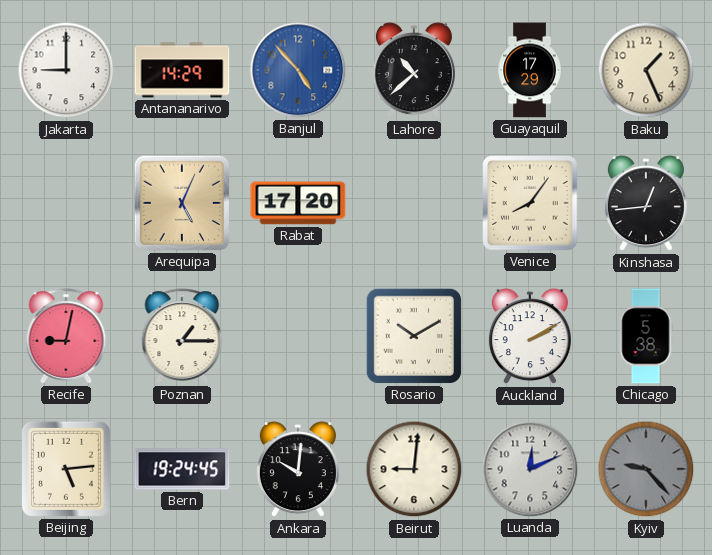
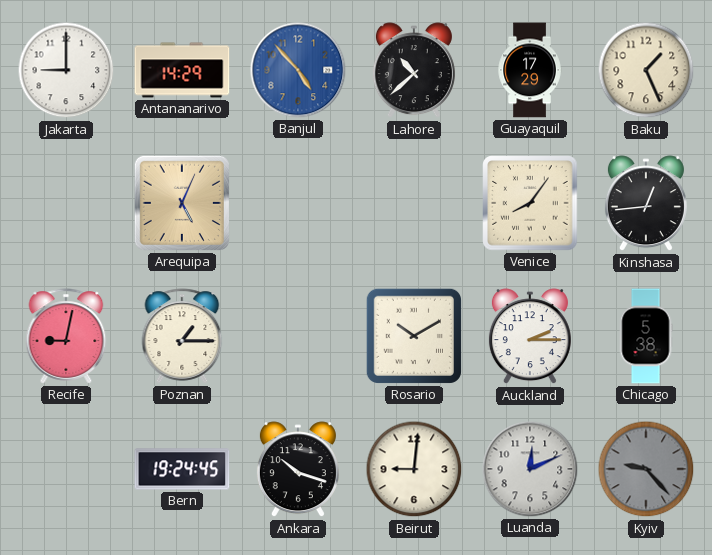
Rabat: 17:20 -> none
Auckland: 2:10 -> 2:15
Beijing: 5:14 -> none
Ankara: 10:01 -> 10:18
